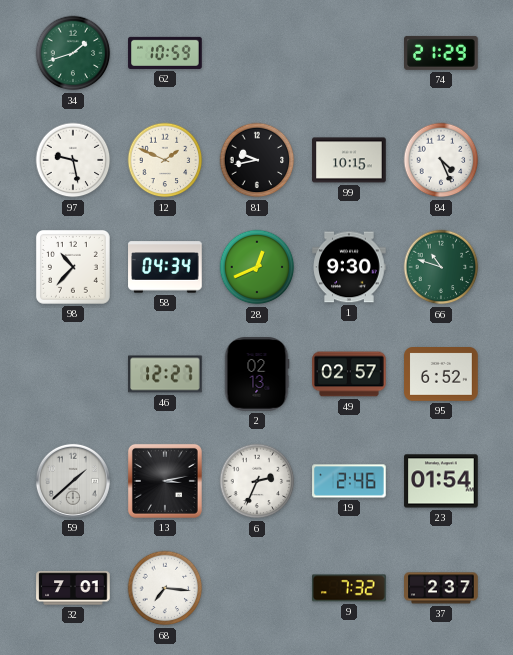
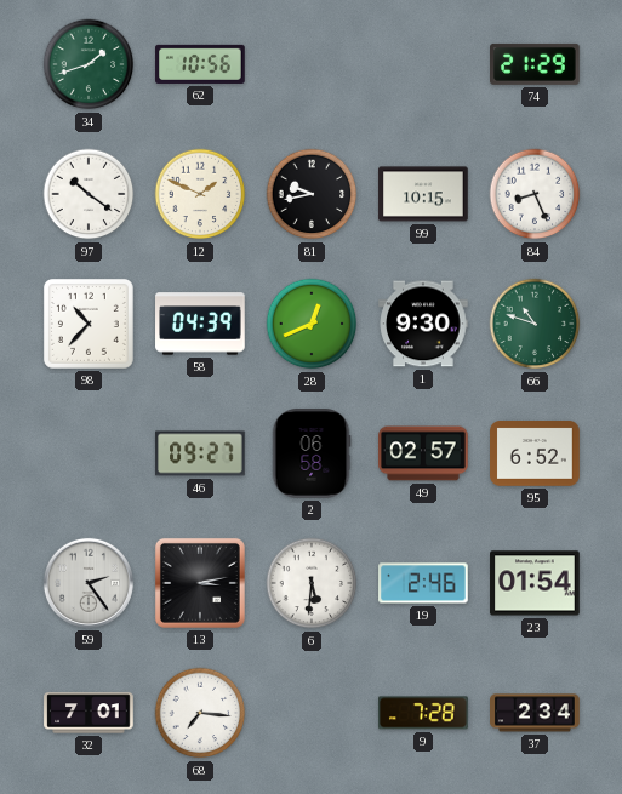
62: 10:59 -> 10:56
97: 9:28 -> 10:21
84: 4:26 -> 8:26
58: 04:34 -> 04:39
46: 12:27 -> 09:27
2: 02:13 -> 06:58
59: 1:38 -> 2:24
6: 2:34 -> 5:31
9: 7:32 -> 7:28
37: 2:37 -> 2:34
